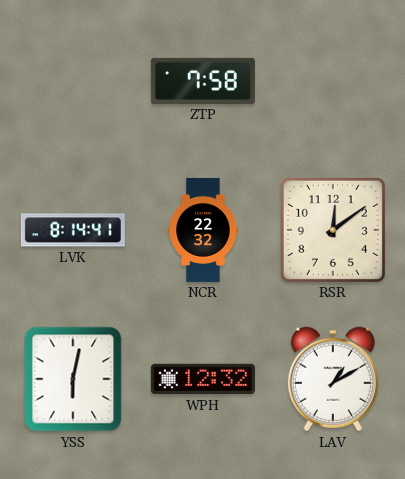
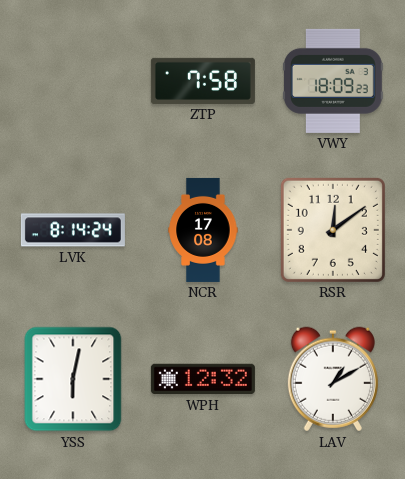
VWY: none -> 18:09
LVK: 8:14:41 -> 8:14:24
NCR: 22:32 -> 17:08
